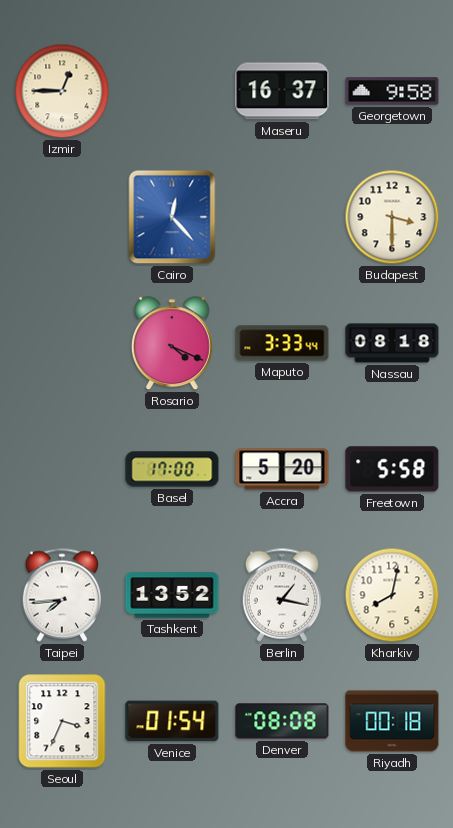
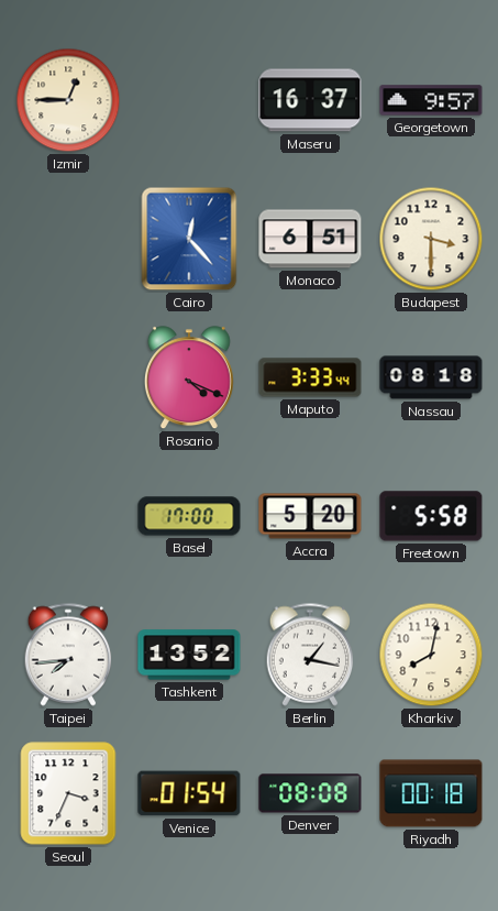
Georgetown: 9:58 -> 9:57
Monaco: none -> 6:51
